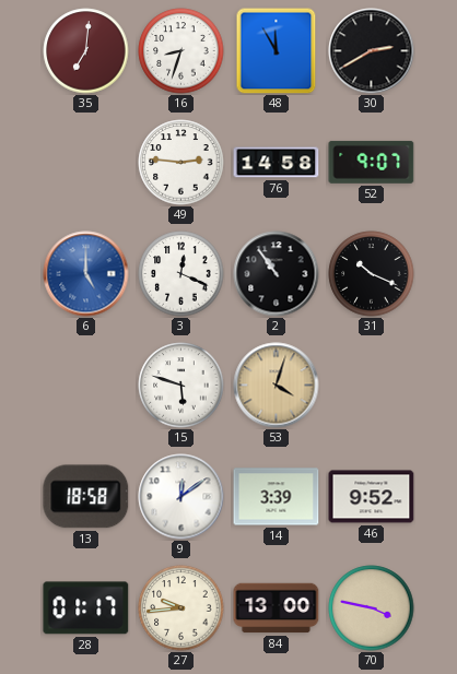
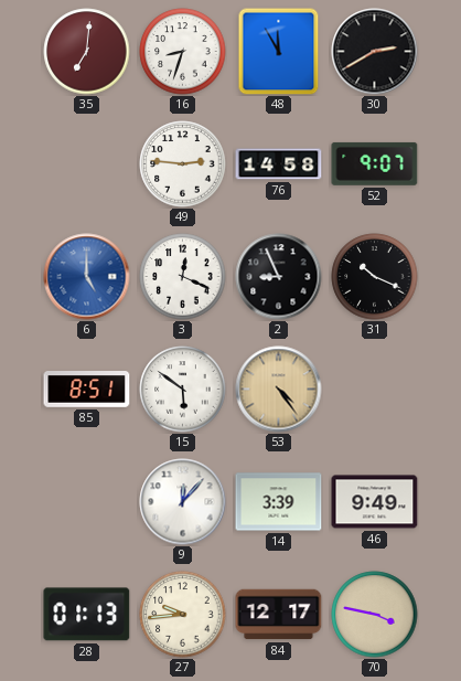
2: 10:54 -> 8:56
85: none -> 8:51
15: 5:48 -> 5:51
53: 4:03 -> 4:24
13: 18:58 -> none
9: 12:09 -> 12:07
46: 9:52 -> 9:49
28: 01:17 -> 01:13
84: 13:00 -> 12:17
